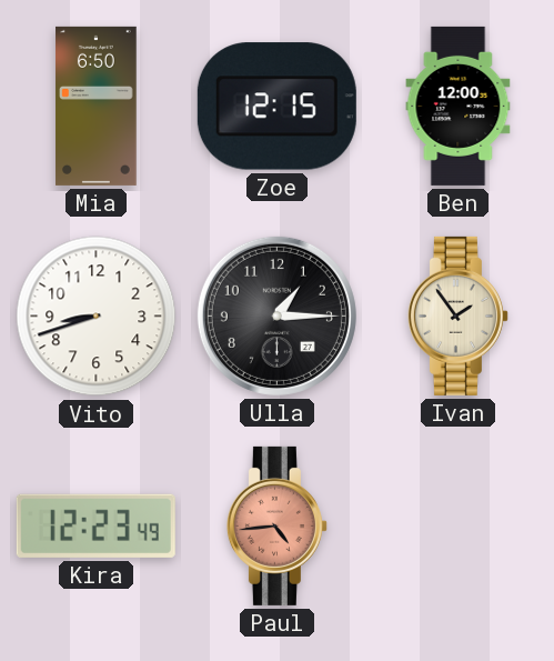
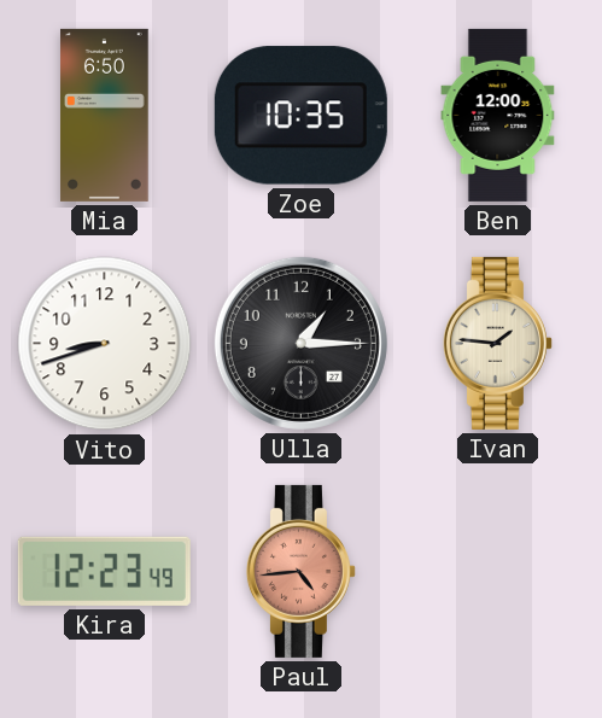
Zoe: 12:15 -> 10:35
Ivan: 1:54 -> 1:46
